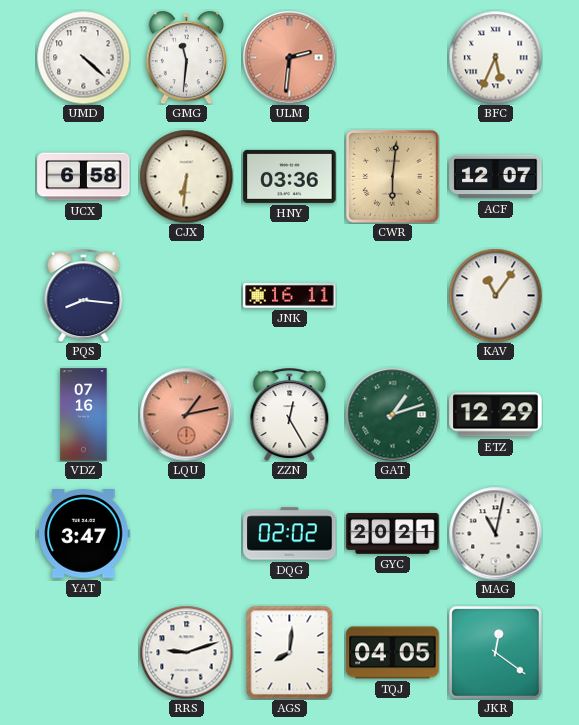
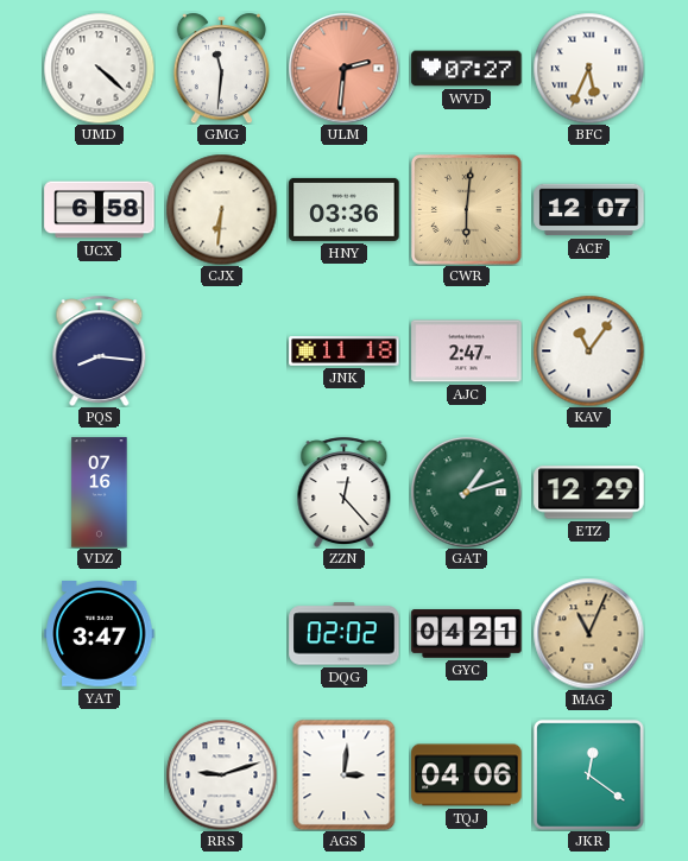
WVD: none -> 07:27
JNK: 16:11 -> 11:18
AJC: none -> 2:47
LQU: 1:13 -> none
ZZN: 12:25 -> 12:23
GYC: 20:21 -> 04:21
MAG: 11:02 -> 11:04
MAG dial: white -> champagne
AGS: 8:01 -> 3:01
TQJ: 04:05 -> 04:06
